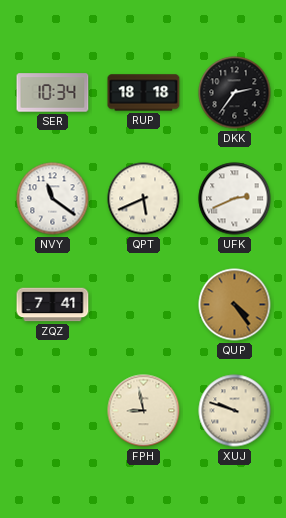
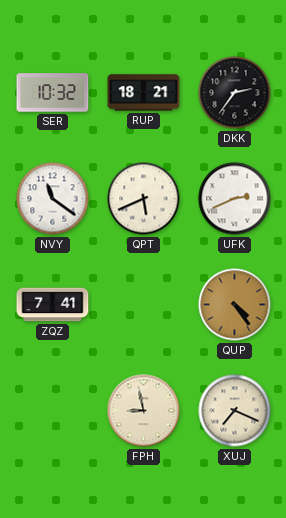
SER: 10:34 -> 10:32
RUP: 18:18 -> 18:21
XUJ: 9:48 -> 7:19
